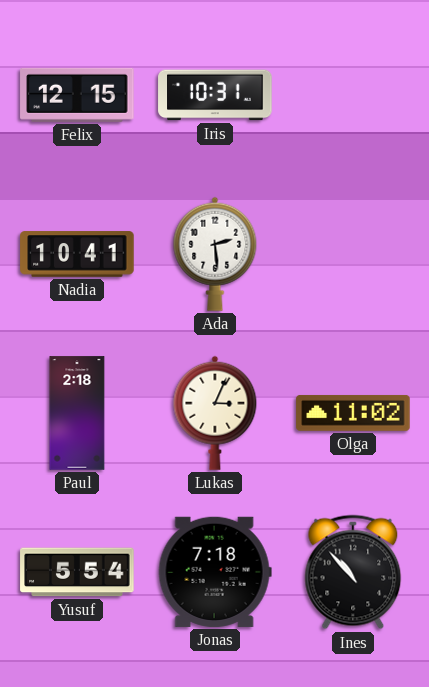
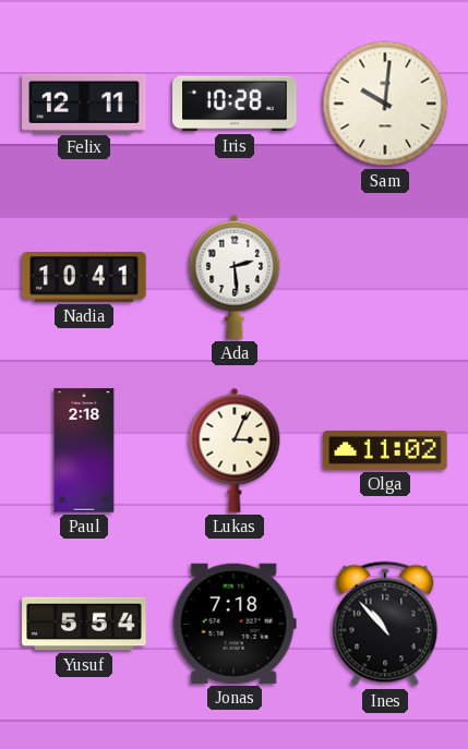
Felix: 12:15 -> 12:11
Iris: 10:31 -> 10:28
Sam: none -> 10:01
